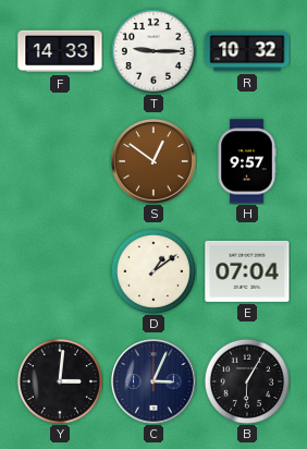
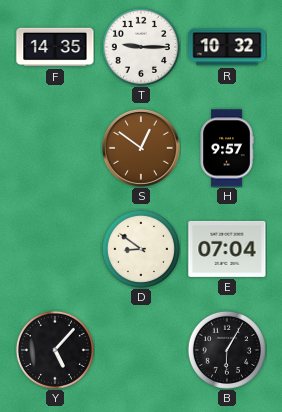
F: 14:33 -> 14:35
D: 1:09 -> 8:51
Y: 3:01 -> 5:07
C: 3:04 -> none
